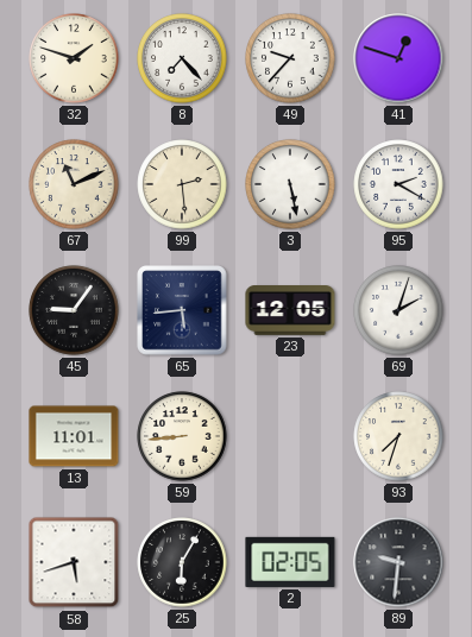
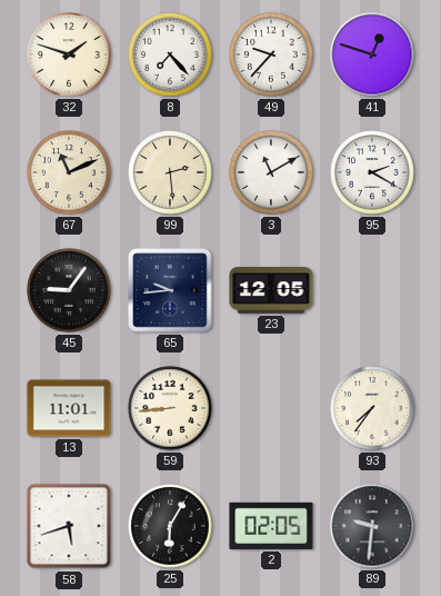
3: 5:28 -> 11:10
65: 5:44 -> 9:44
69: 2:03 -> none
93: 7:33 -> 7:36
